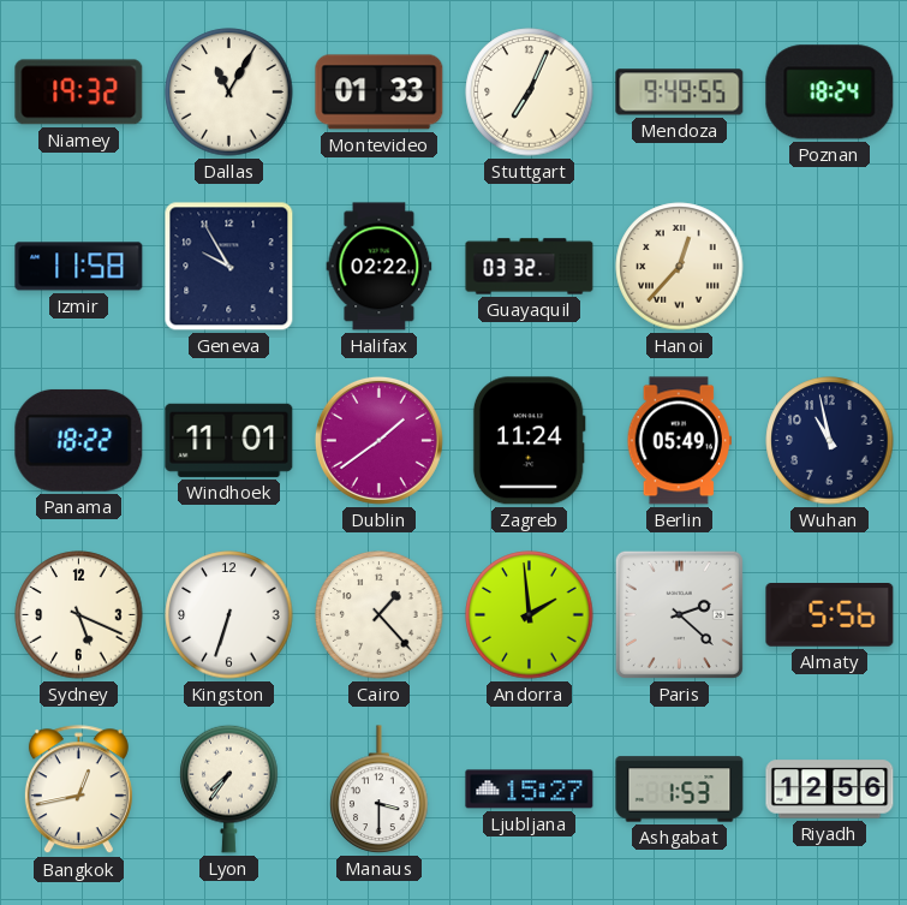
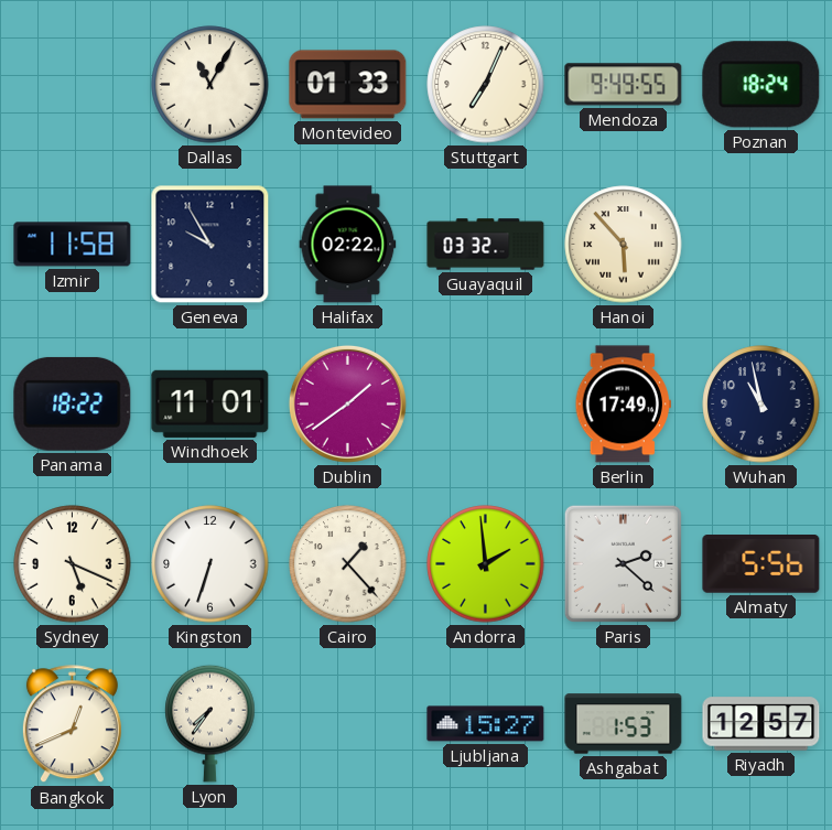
Niamey: 19:32 -> none
Hanoi: 12:37 -> 5:53
Zagreb: 11:24 -> none
Berlin: 05:49 -> 17:49
Bangkok: 12:43 -> 12:41
Manaus: 3:30 -> none
Riyadh: 12:56 -> 12:57
